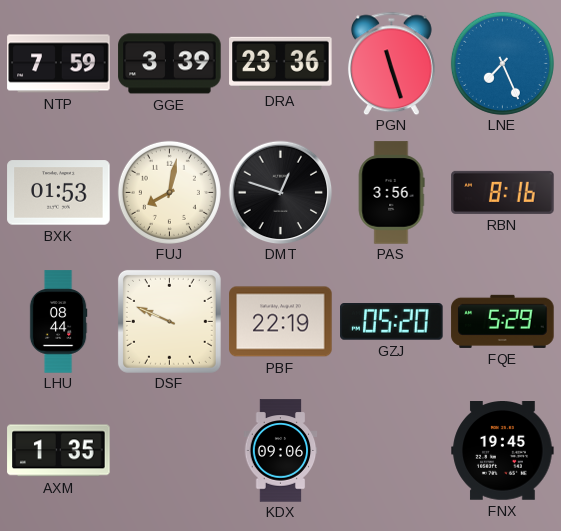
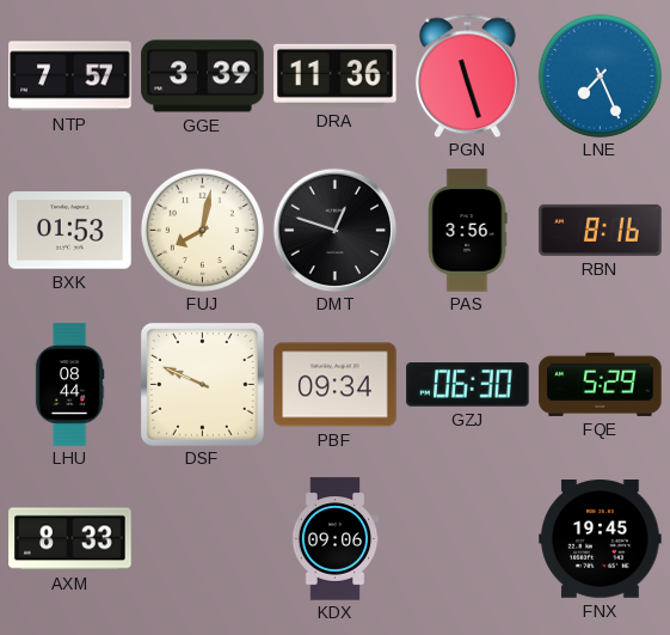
NTP: 7:59 -> 7:57
DRA: 23:36 -> 11:36
PBF: 22:19 -> 09:34
GZJ: 05:20 -> 06:30
AXM: 1:35 -> 8:33
